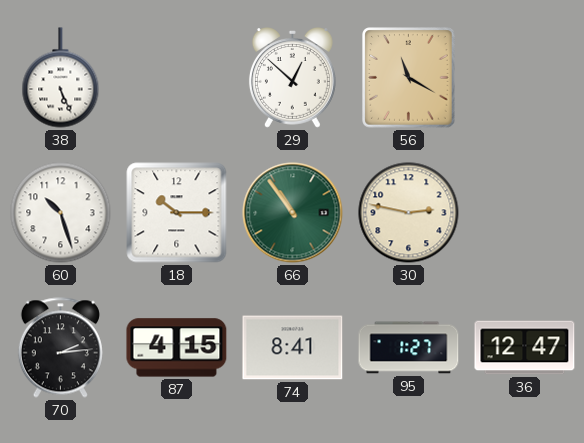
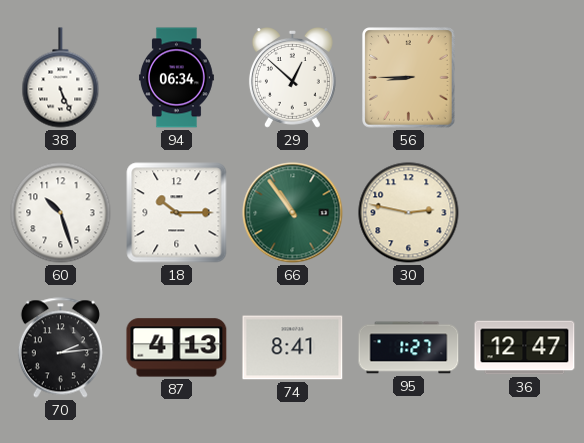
94: none -> 06:34
56: 11:20 -> 8:45
87: 4:15 -> 4:13
